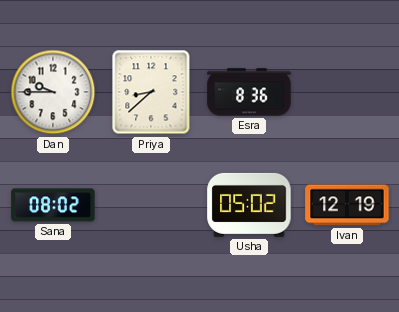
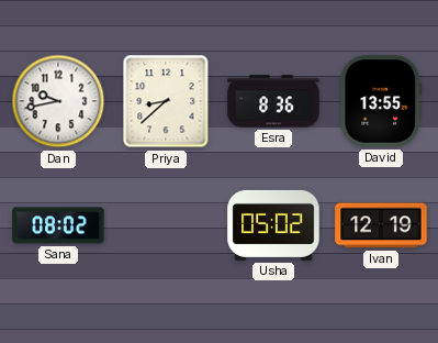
Dan: 9:45 -> 9:43
David: none -> 13:55
